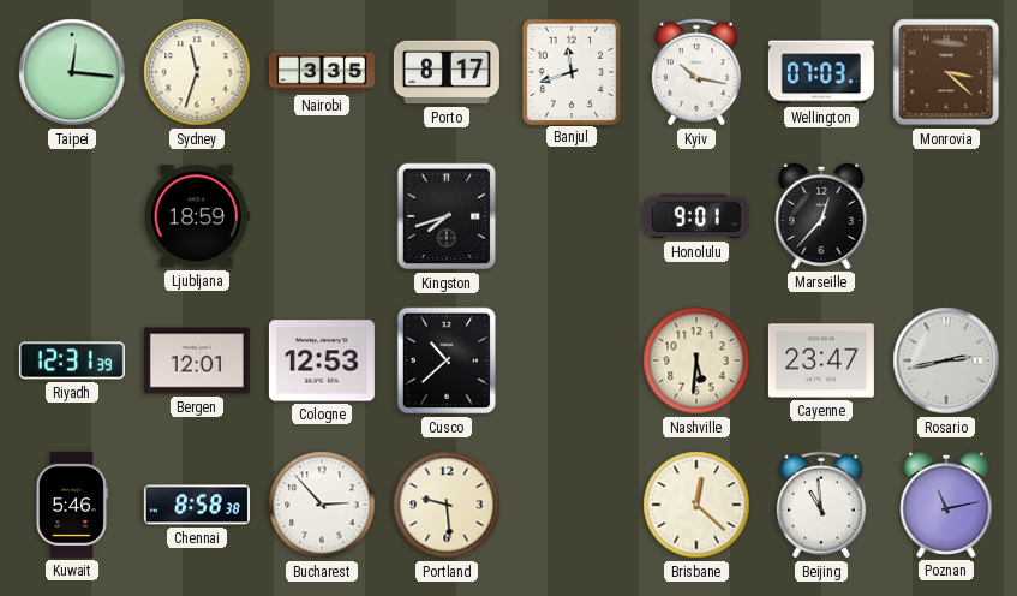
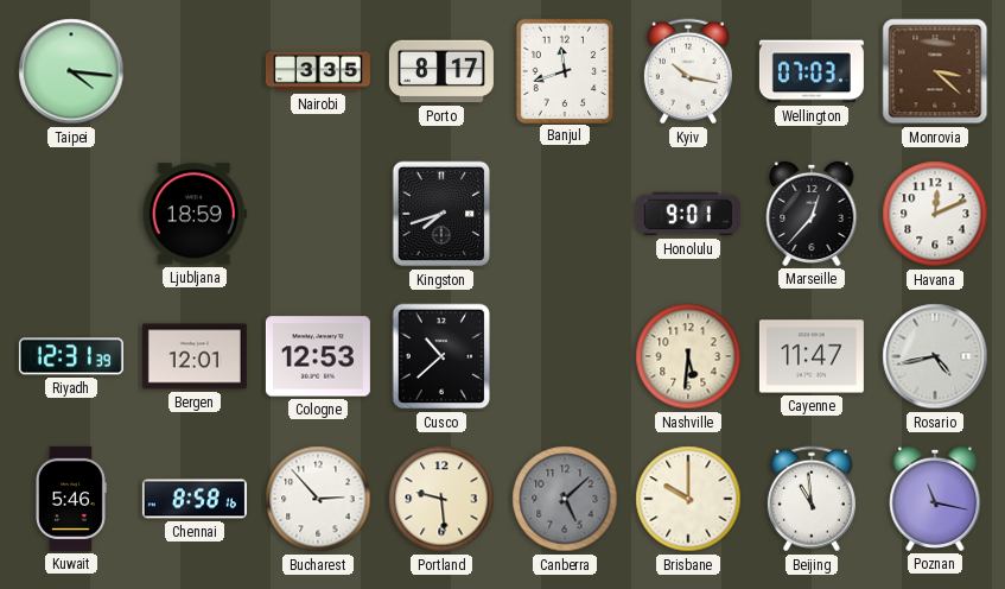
Taipei: 12:16 -> 4:16
Sydney: 11:33 -> none
Havana: none -> 12:11
Cayenne: 23:47 -> 11:47
Rosario: 2:43 -> 4:43
Chennai: 8:58:38 -> 8:58:16
Canberra: none -> 5:08
Brisbane: 12:22 -> 10:00
Poznan: 11:13 -> 11:17
